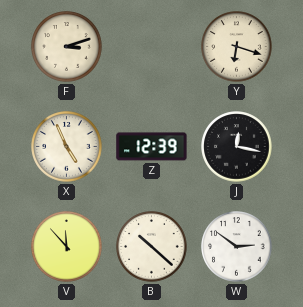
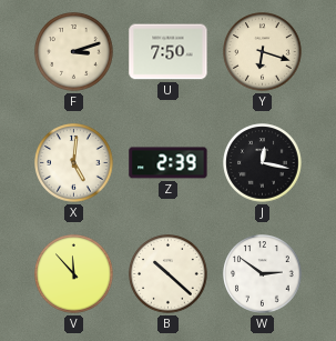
U: none -> 7:50
X: 4:56 -> 5:01
Z: 12:39 -> 2:39
